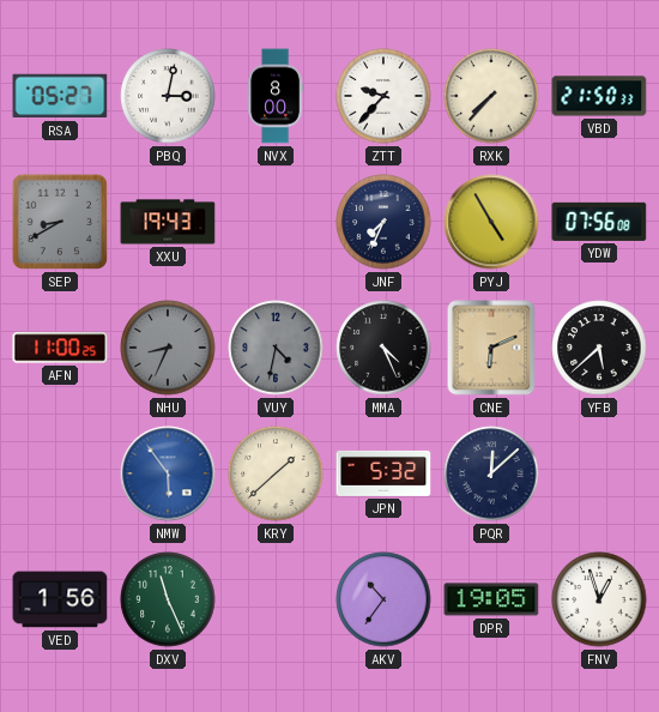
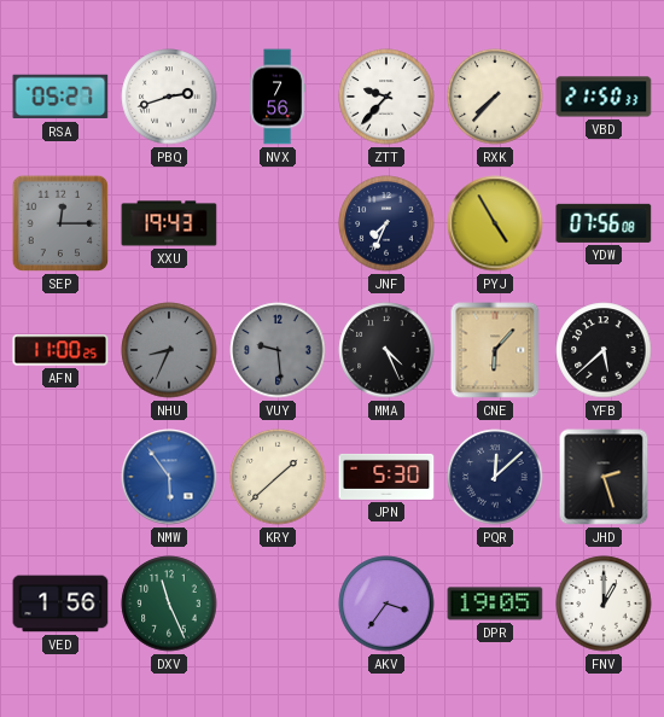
PBQ: 3:02 -> 2:42
NVX: 8:00 -> 7:56
SEP: 8:40 -> 12:15
VUY: 4:32 -> 9:29
CNE: 6:11 -> 6:07
JPN: 5:32 -> 5:30
JHD: none -> 2:27
AKV: 10:36 -> 3:36
FNV: 12:57 -> 1:00
